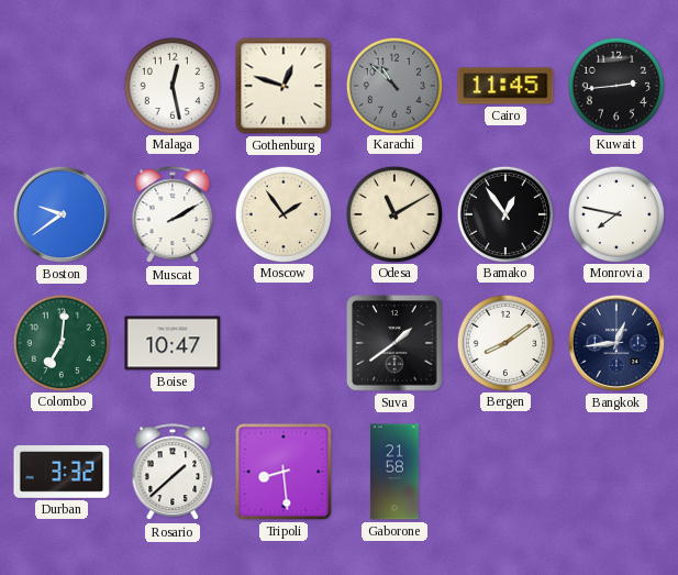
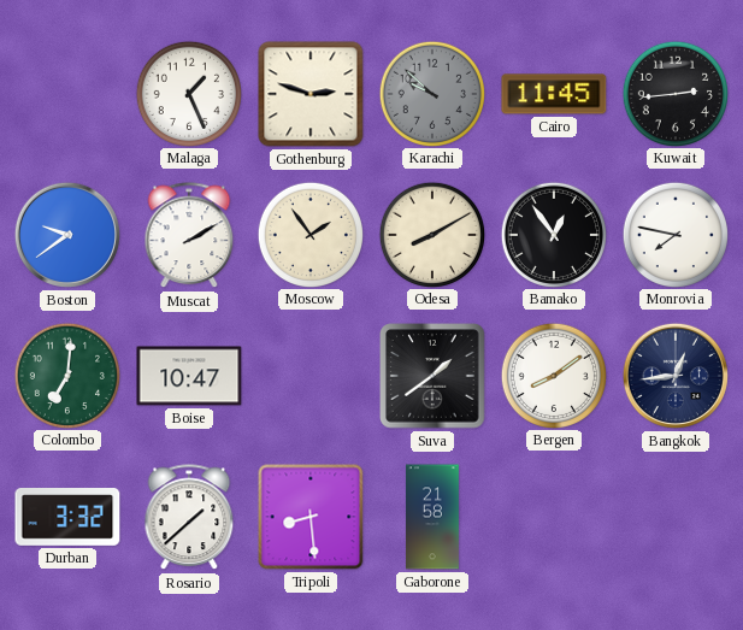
Malaga: 12:28 -> 1:26
Gothenburg: 12:48 -> 2:48
Karachi: 10:52 -> 9:52
Odesa: 11:10 -> 8:10
